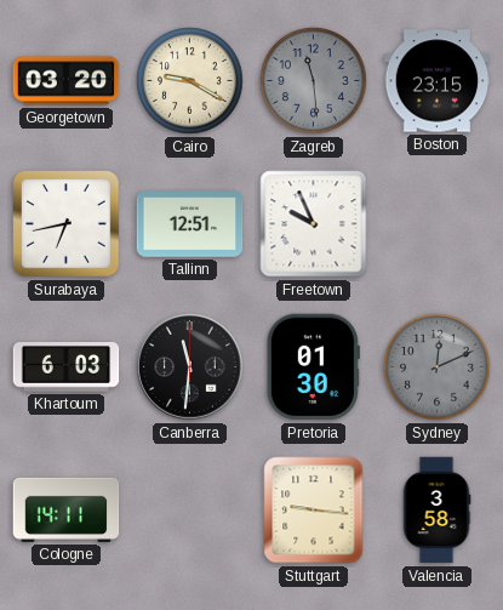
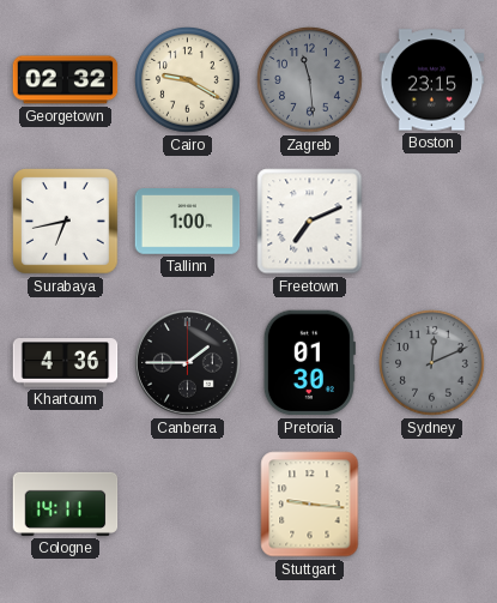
Georgetown: 03:20 -> 02:32
Tallinn: 12:51 -> 1:00
Freetown: 9:56 -> 7:11
Khartoum: 6:03 -> 4:36
Canberra: 11:31 -> 1:45
Valencia: 3:58 -> none
